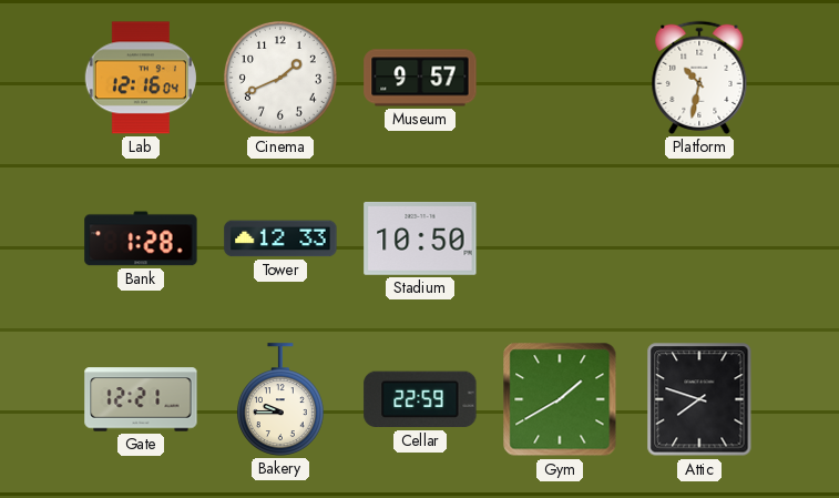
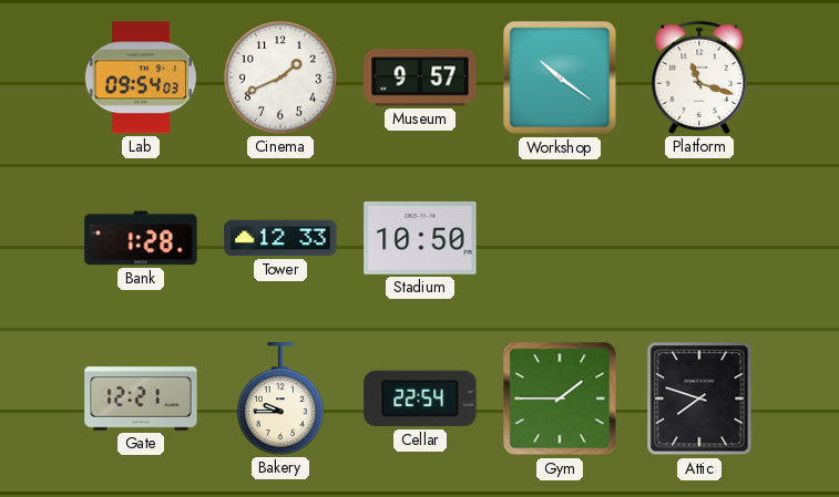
Lab: 12:16 -> 09:54
Workshop: none -> 10:21
Platform: 10:32 -> 11:18
Cellar: 22:59 -> 22:54
Gym: 1:40 -> 1:45
